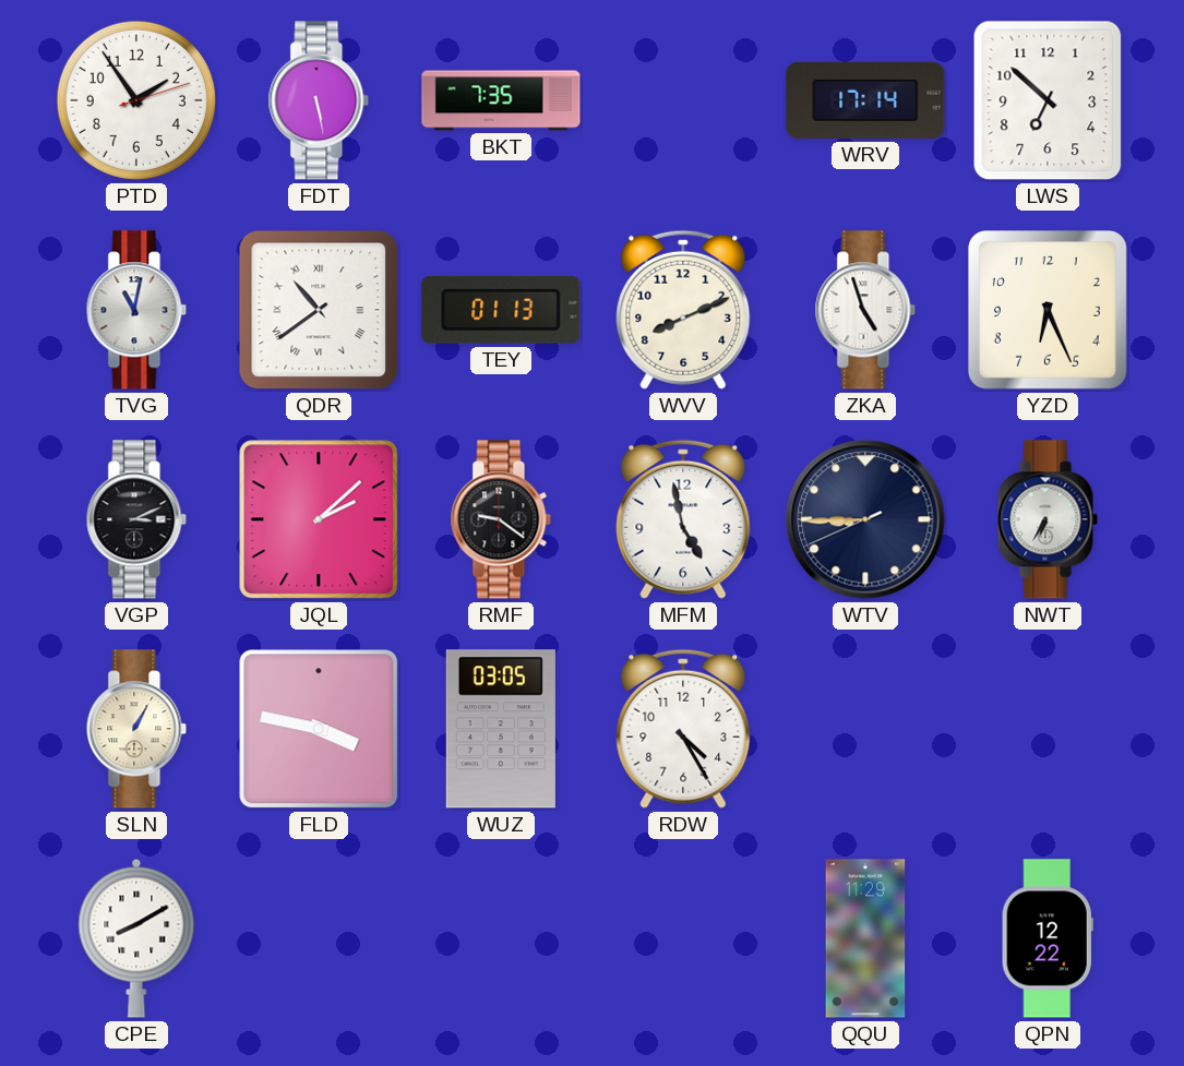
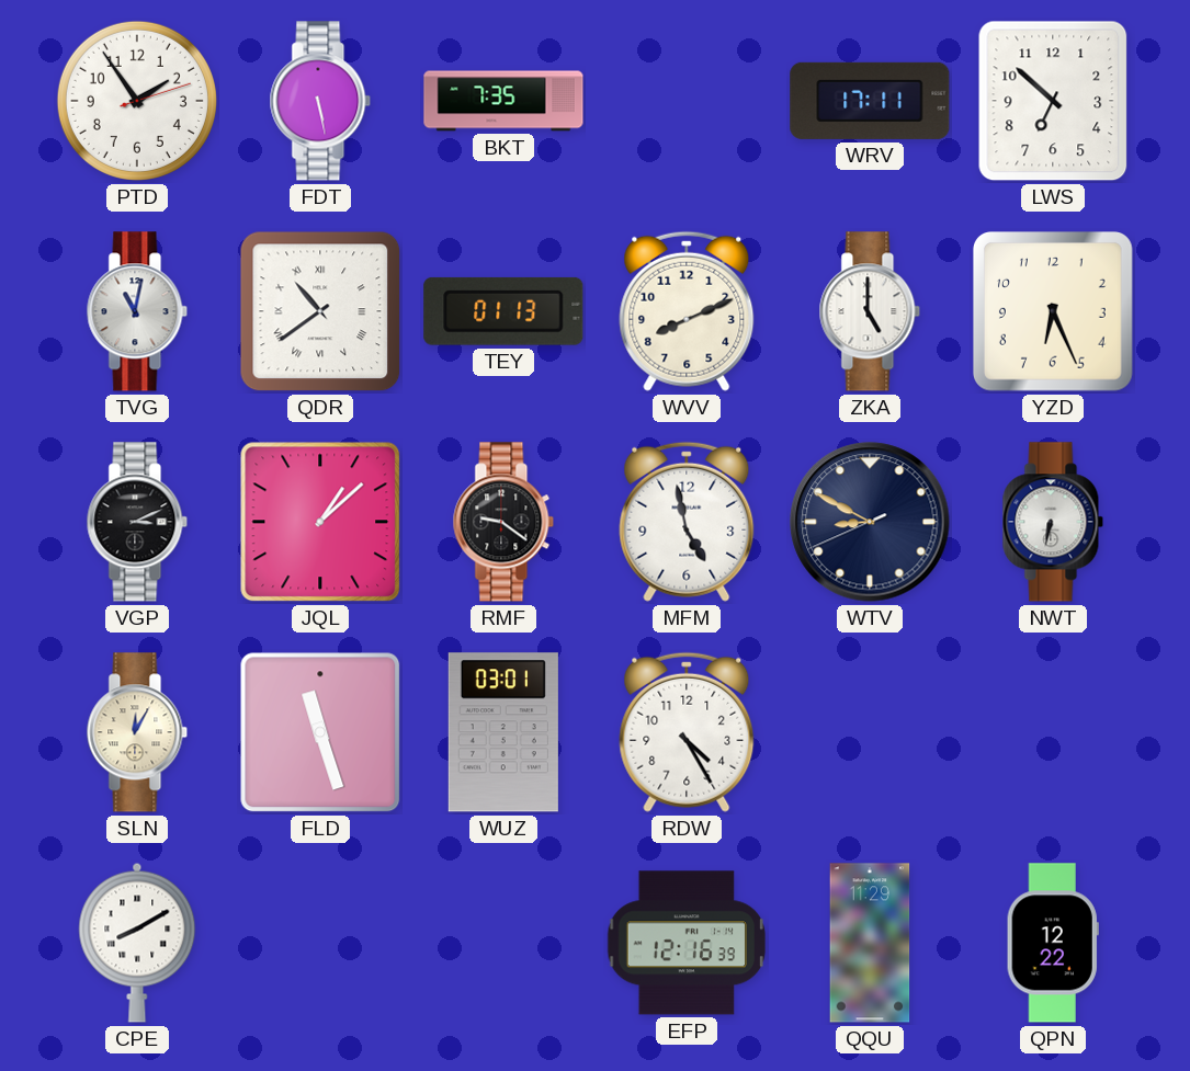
WRV: 17:14 -> 17:11
ZKA: 4:57 -> 5:00
JQL: 2:08 -> 1:08
WTV: 8:44 -> 8:49
NWT: 6:35 -> 6:32
SLN: 1:05 -> 12:05
FLD: 3:47 -> 11:27
WUZ: 03:05 -> 03:01
EFP: none -> 12:16
